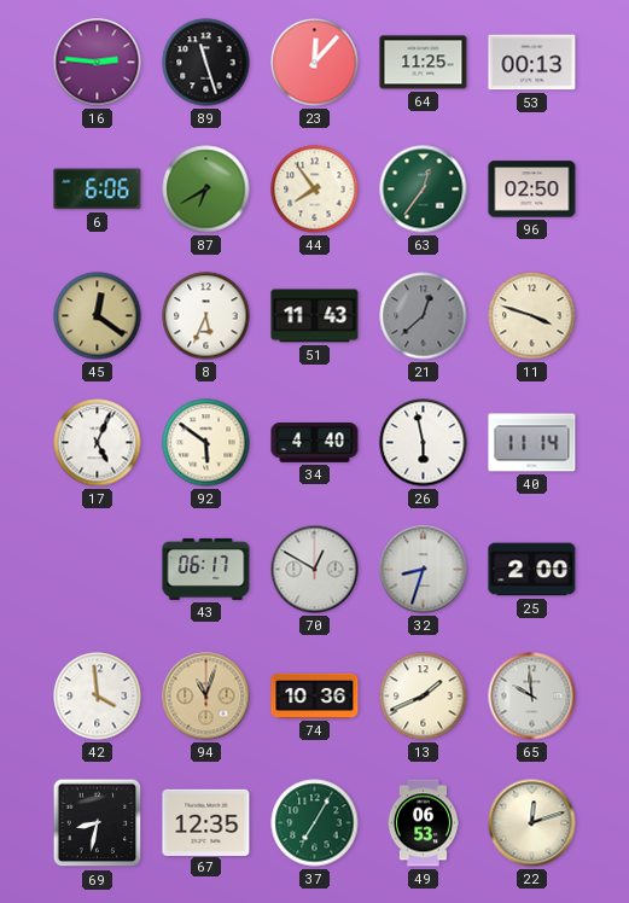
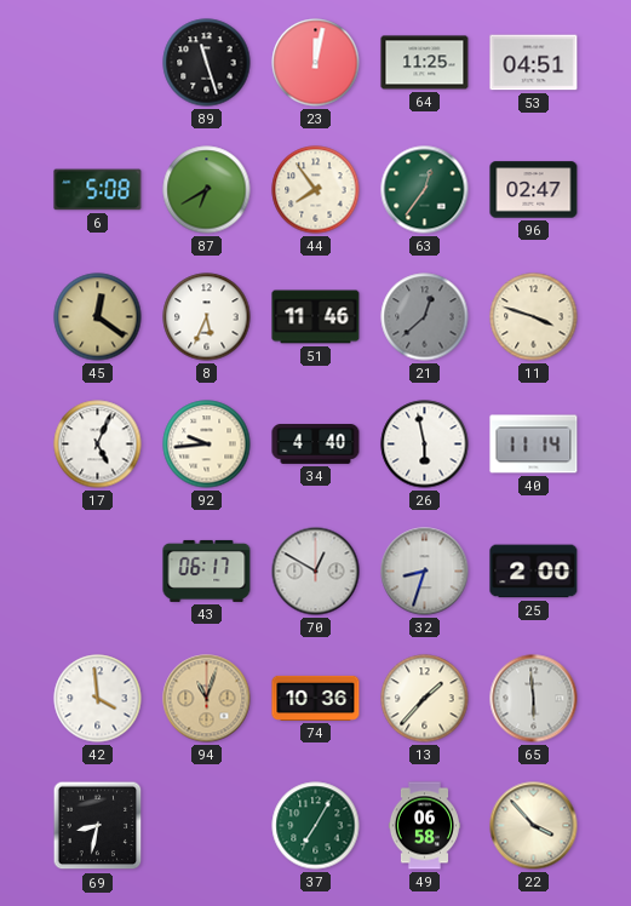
16: 2:46 -> none
23: 12:07 -> 12:02
53: 00:13 -> 04:51
6: 6:06 -> 5:08
96: 02:50 -> 02:47
51: 11:43 -> 11:46
92: 5:51 -> 9:44
13: 1:41 -> 1:37
65: 9:59 -> 5:59
67: 12:35 -> none
49: 06:53 -> 06:58
22: 12:12 -> 3:53
